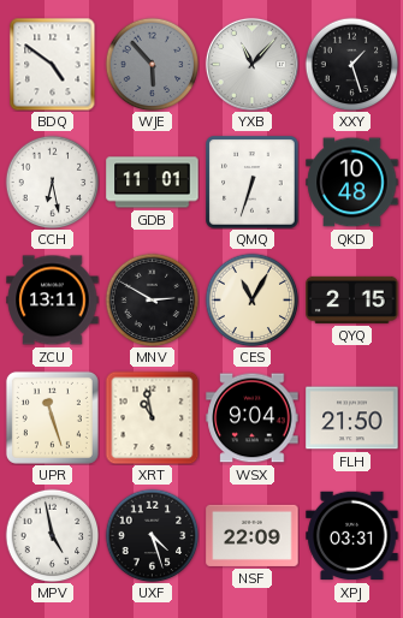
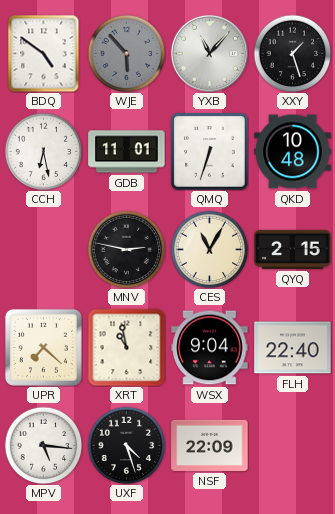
ZCU: 13:11 -> none
MNV: 2:50 -> 2:47
UPR: 11:27 -> 7:22
FLH: 21:50 -> 22:40
MPV: 4:58 -> 5:16
XPJ: 03:31 -> none
